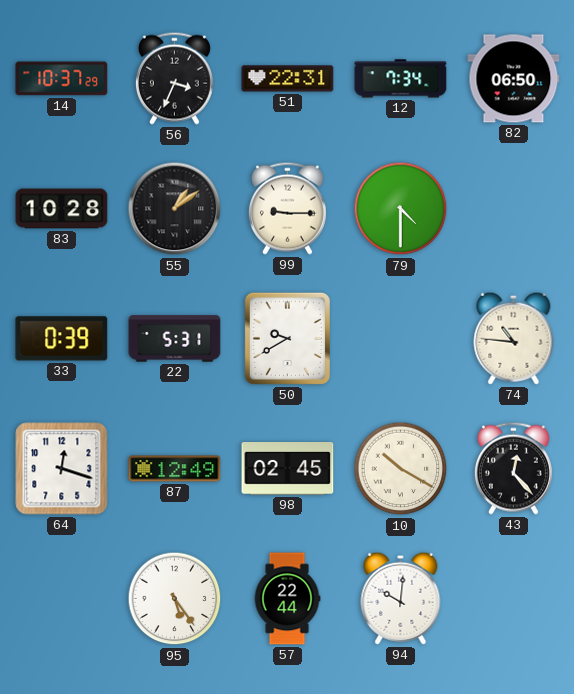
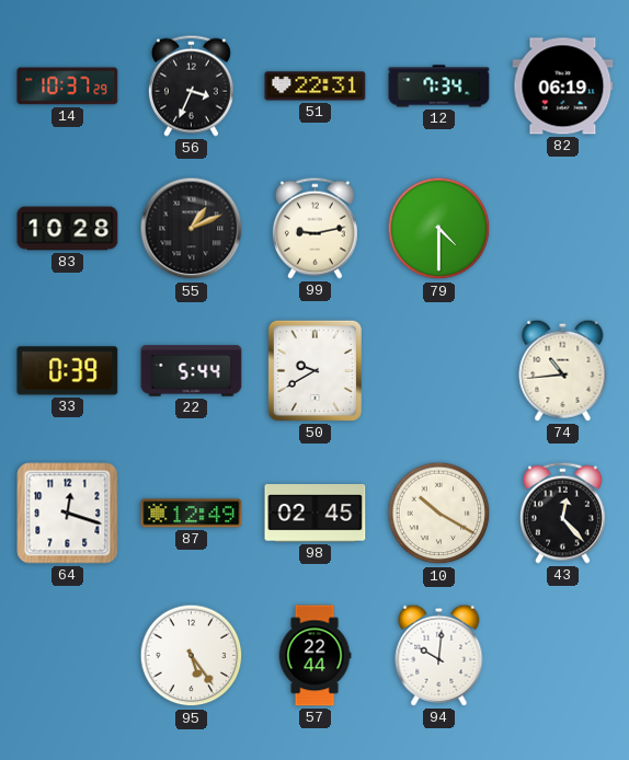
82: 06:50 -> 06:19
55: 1:09 -> 1:11
99: 9:15 -> 9:13
22: 5:31 -> 5:44
74: 10:46 -> 10:44
